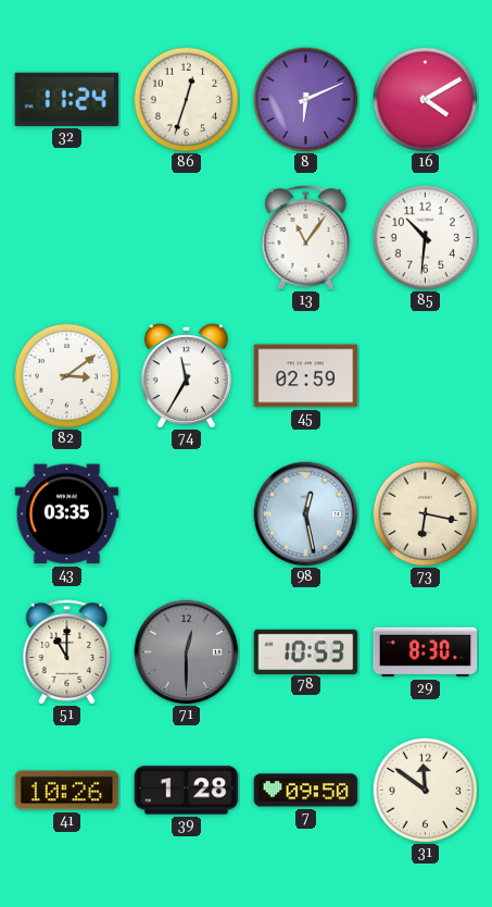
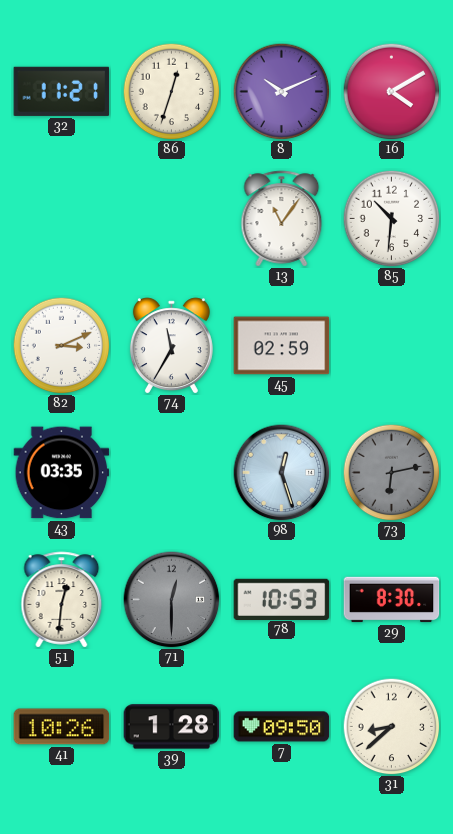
32: 11:24 -> 11:21
8: 6:11 -> 10:11
82: 3:09 -> 3:11
98: 12:28 -> 12:27
73: 6:17 -> 6:13
73 dial: cream -> grey
51: 11:00 -> 12:31
31: 11:51 -> 8:38
